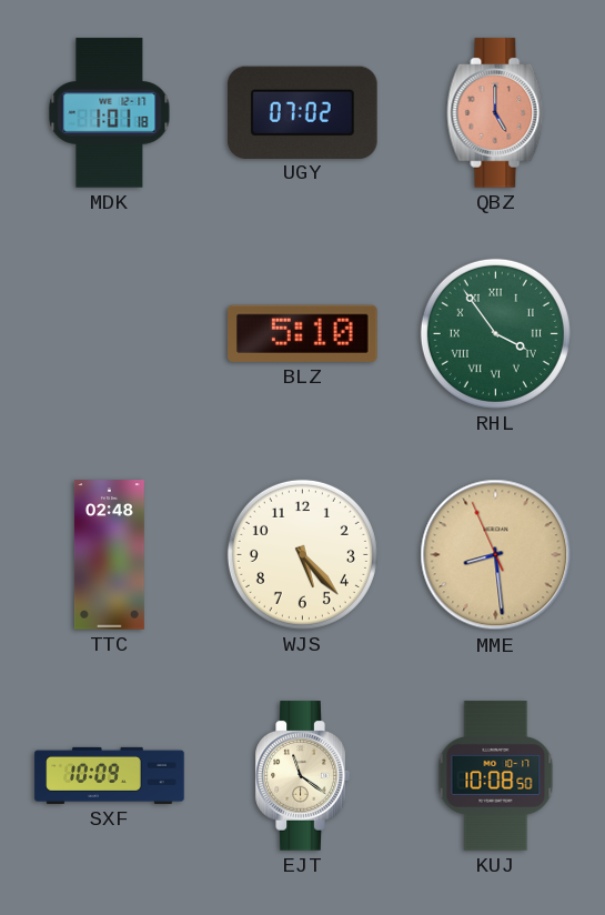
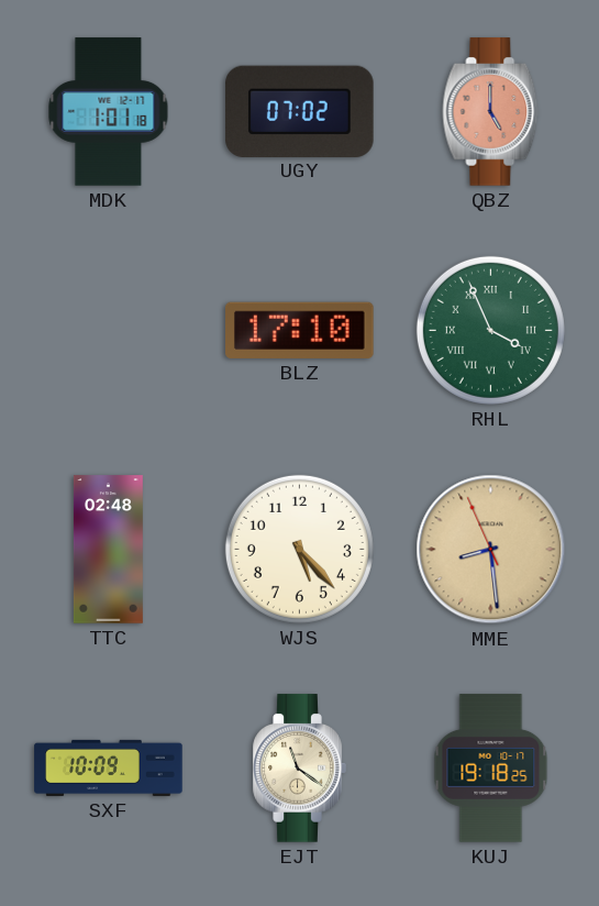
BLZ: 5:10 -> 17:10
RHL: 3:54 -> 3:56
KUJ: 10:08 -> 19:18
